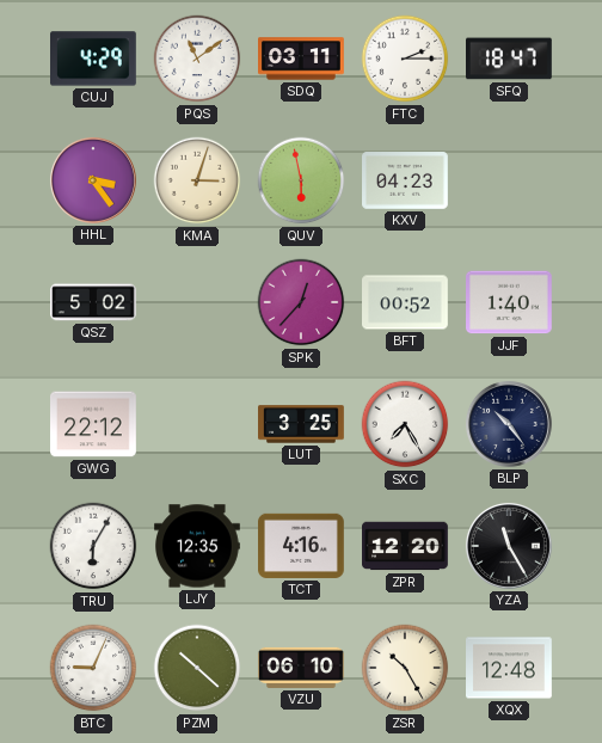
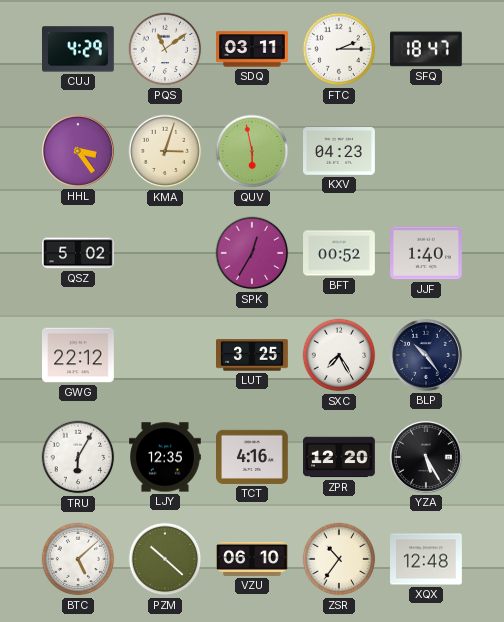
SPK: 12:37 -> 12:35
YZA: 11:25 -> 5:25
BTC: 9:04 -> 5:08
ZSR: 10:25 -> 10:36
